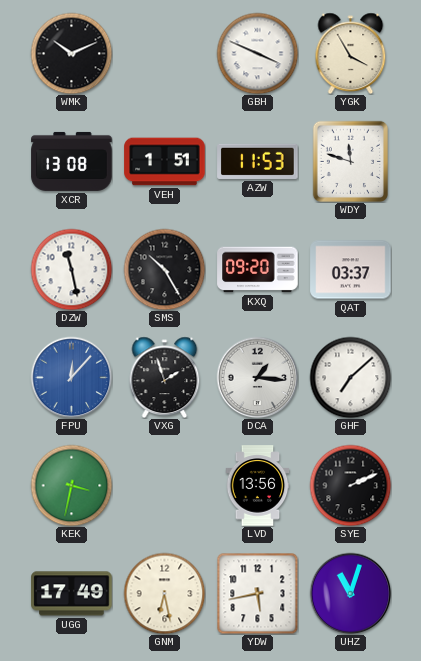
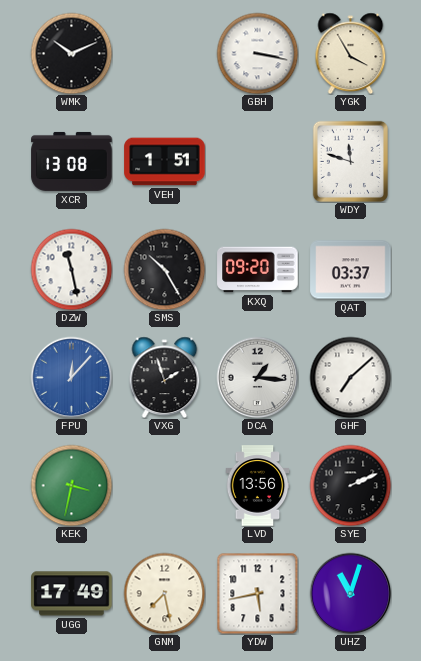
GBH: 3:49 -> 3:17
AZW: 11:53 -> none
GNM: 6:28 -> 7:28
